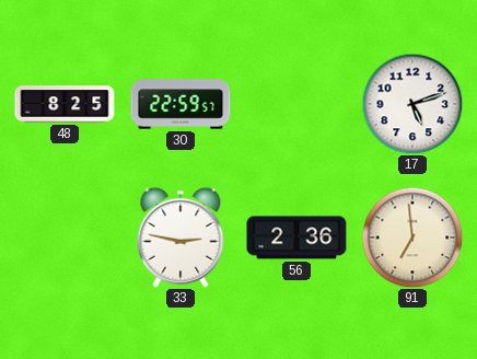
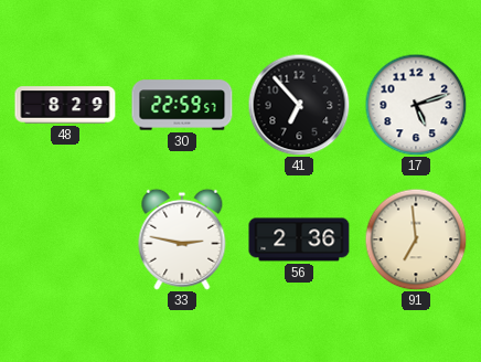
48: 8:25 -> 8:29
41: none -> 6:53
